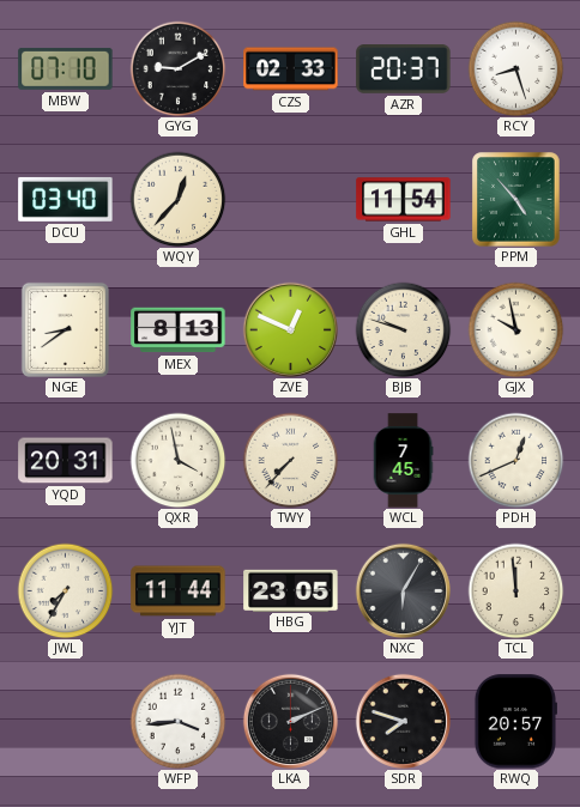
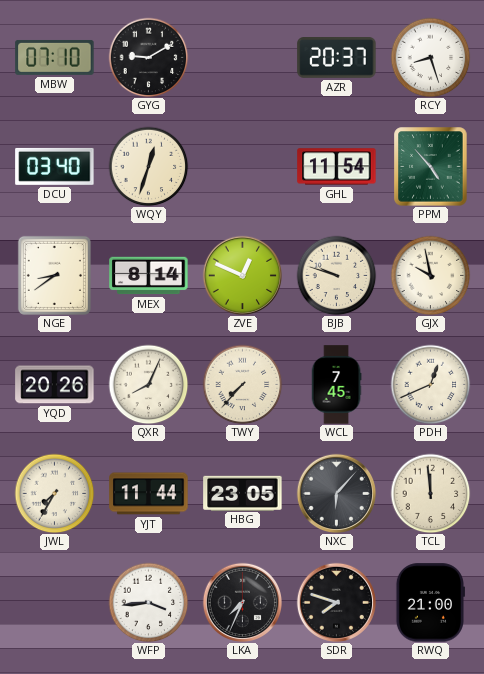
CZS: 02:33 -> none
WQY: 12:37 -> 12:33
MEX: 8:13 -> 8:14
YQD: 20:31 -> 20:26
QXR: 3:58 -> 8:04
NXC: 6:05 -> 6:07
LKA: 2:11 -> 7:34
RWQ: 20:57 -> 21:00
